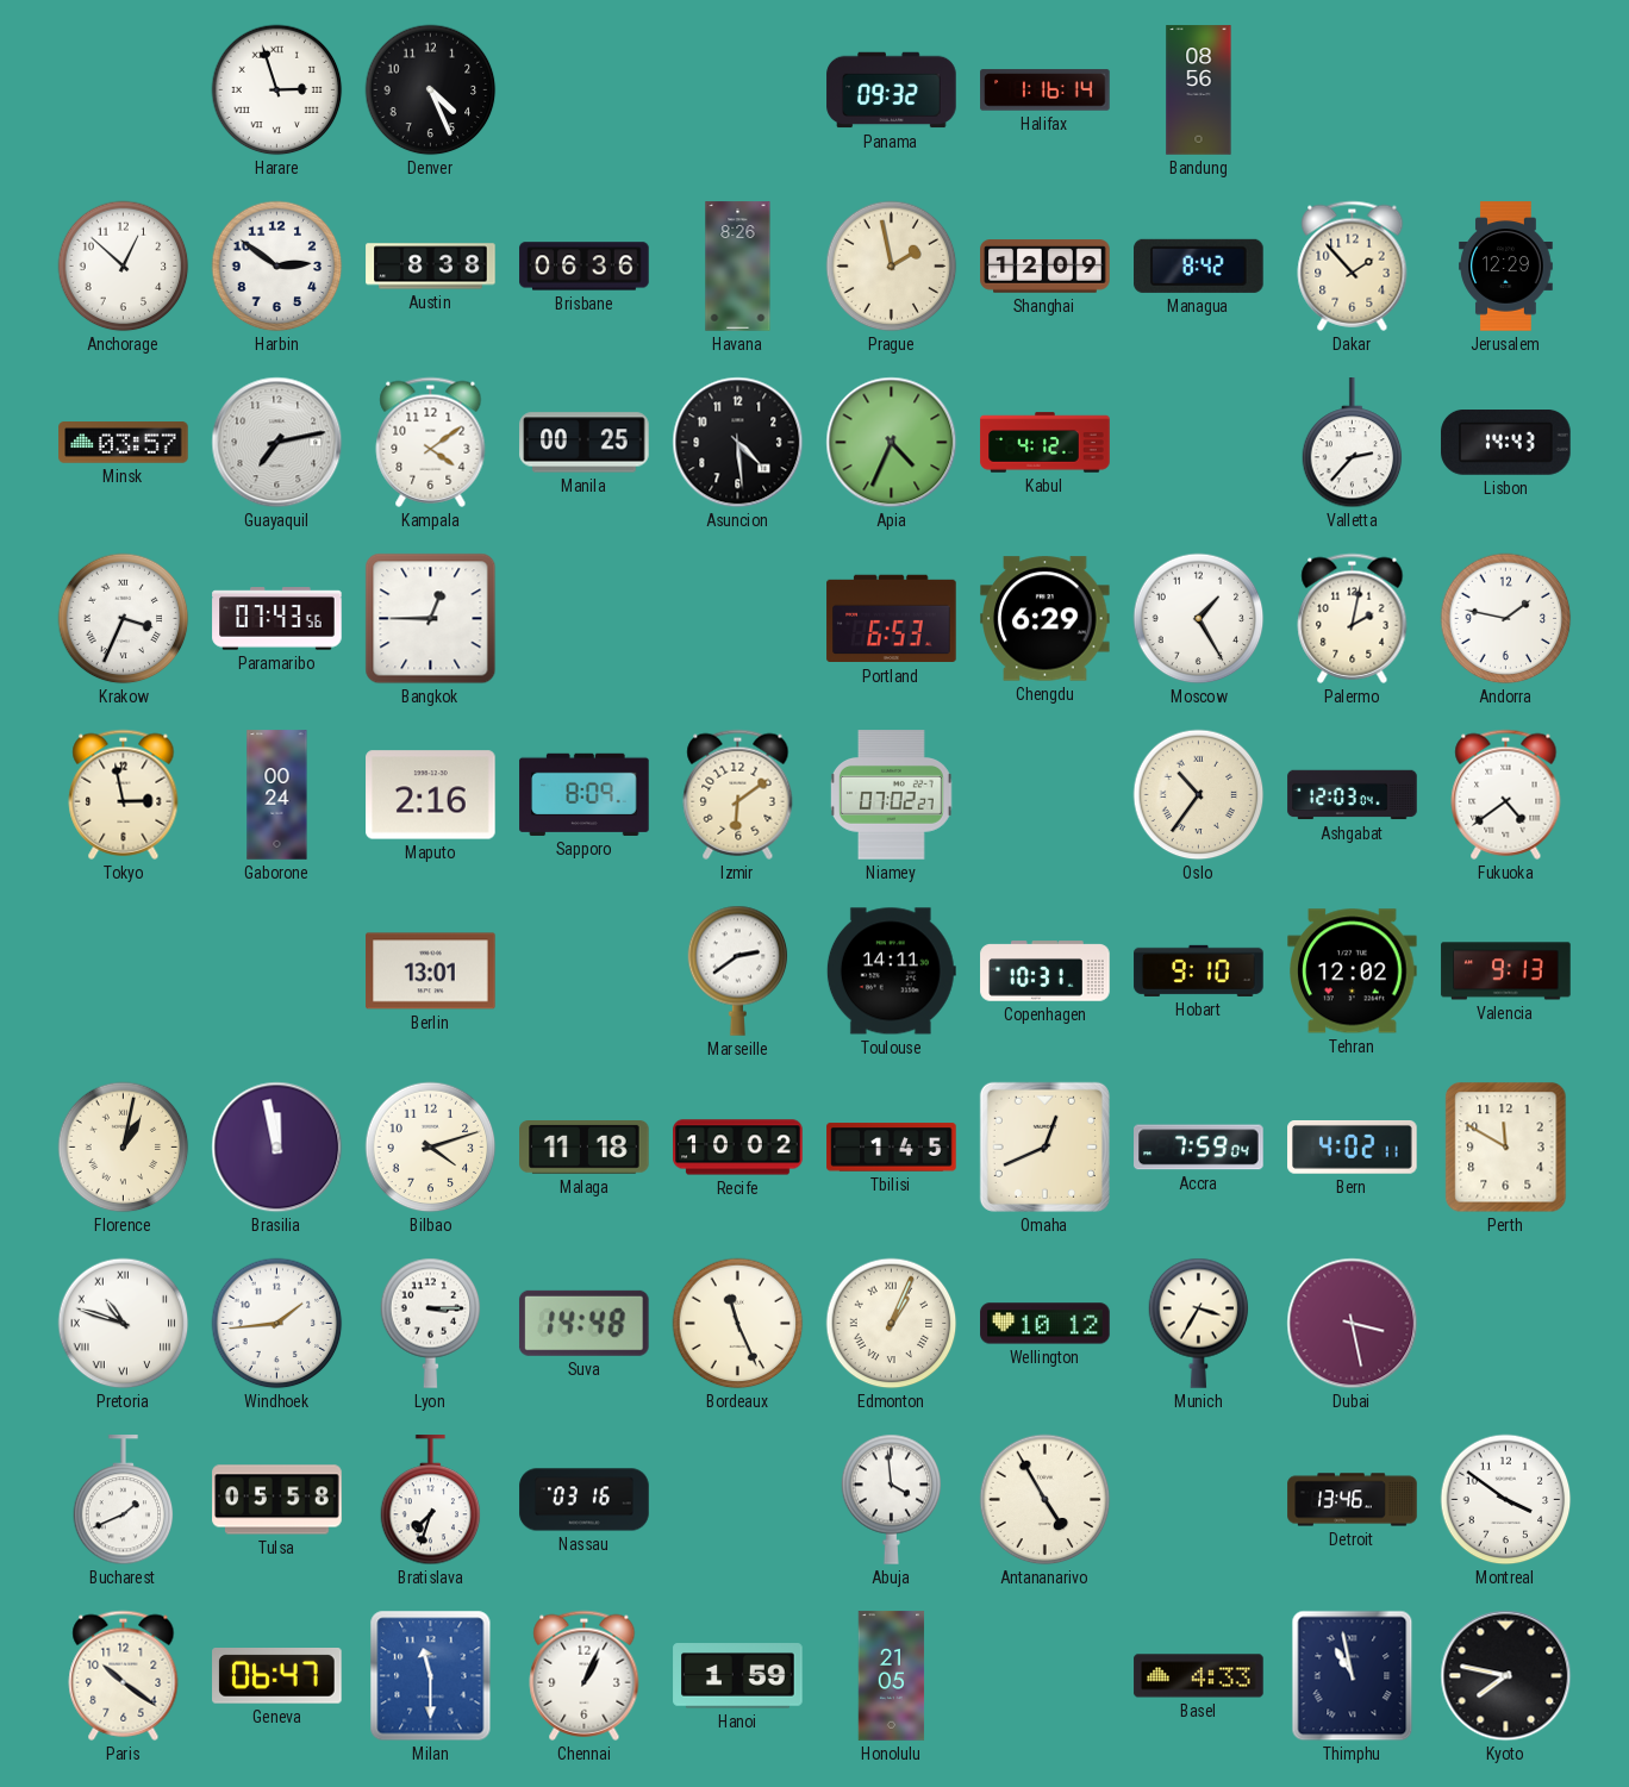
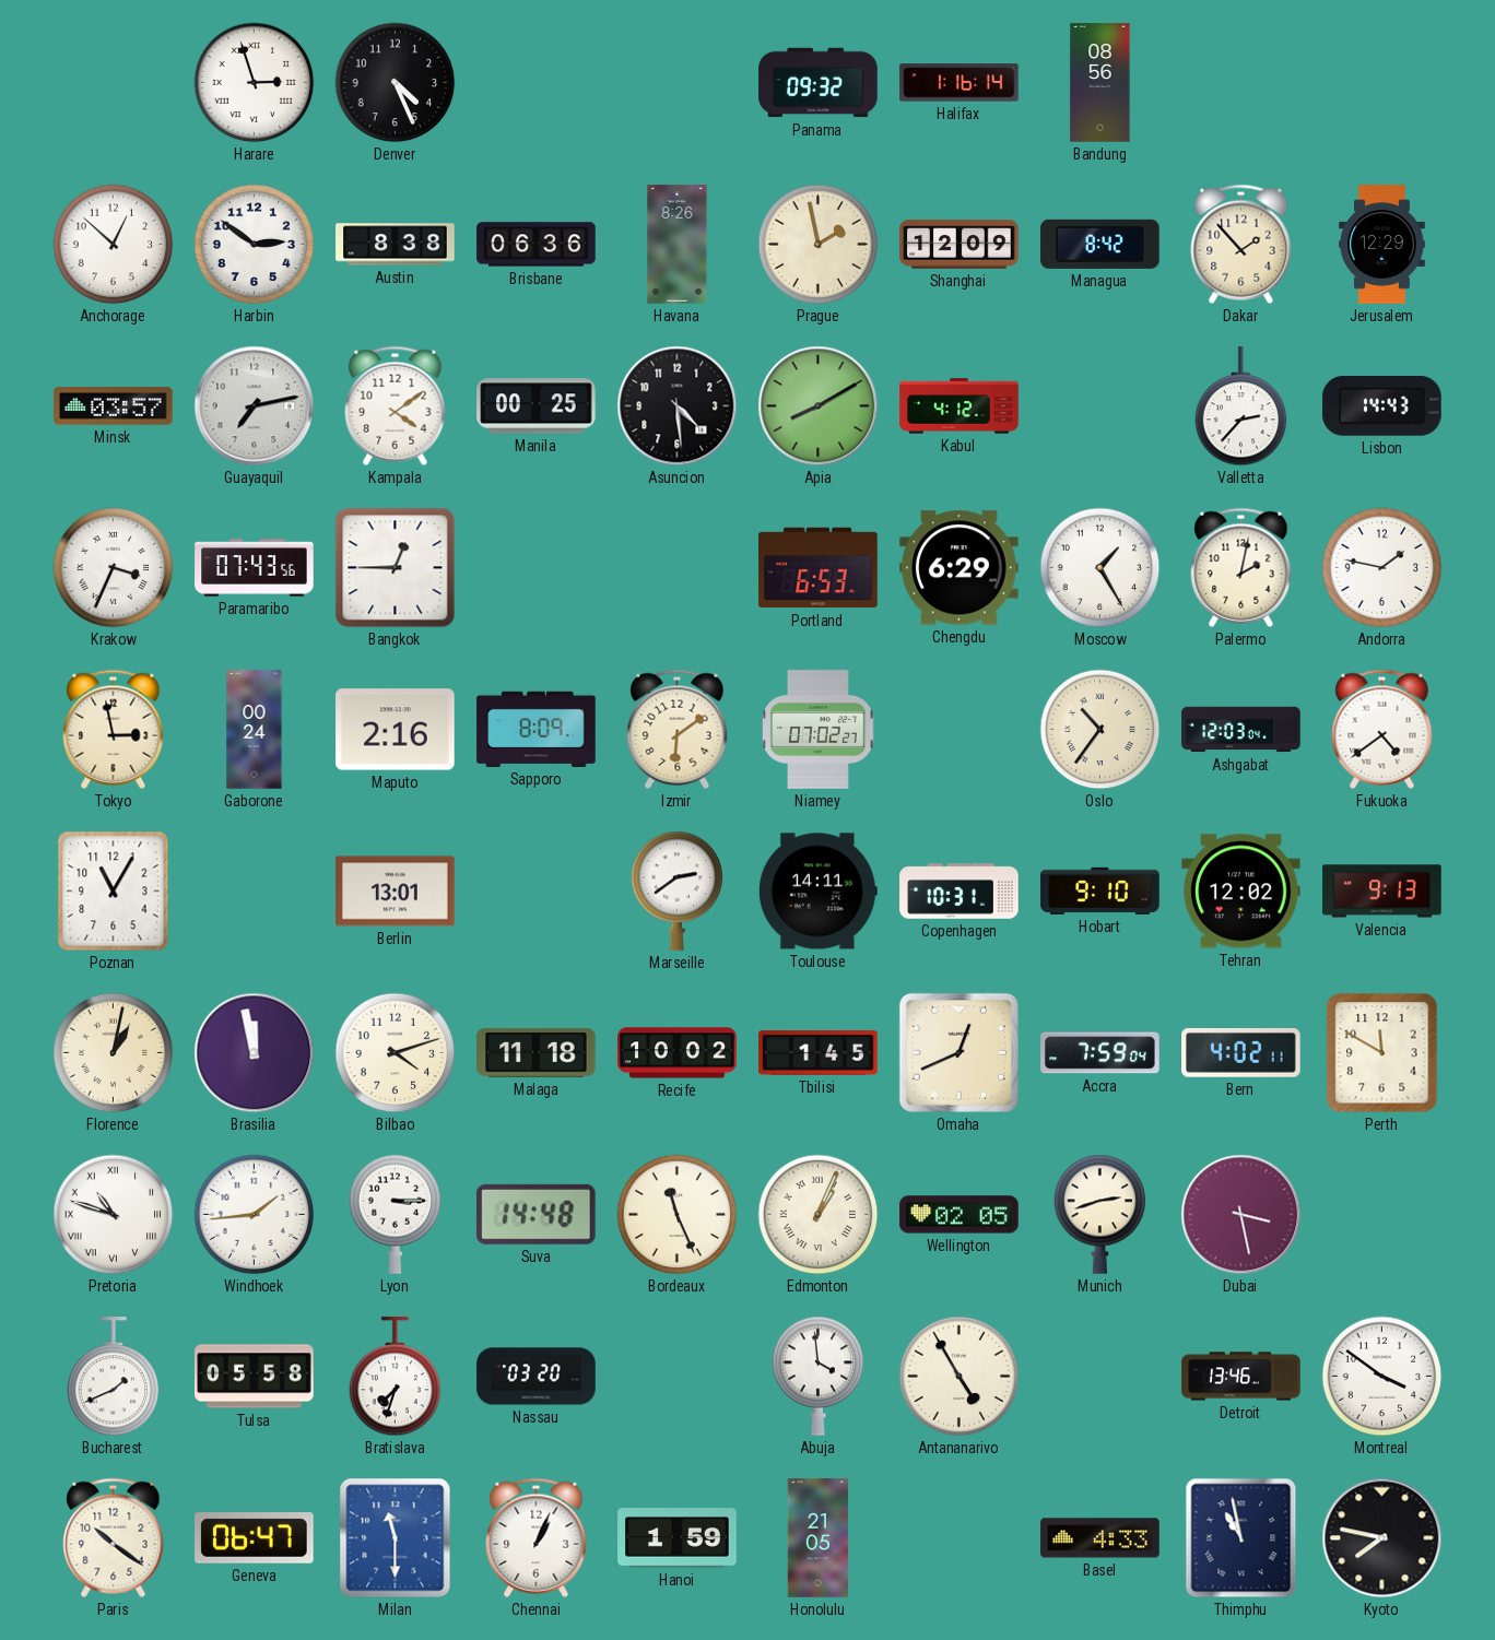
Apia: 4:34 -> 8:10
Poznan: none -> 11:05
Wellington: 10:12 -> 02:05
Munich: 3:35 -> 2:42
Nassau: 03:16 -> 03:20
